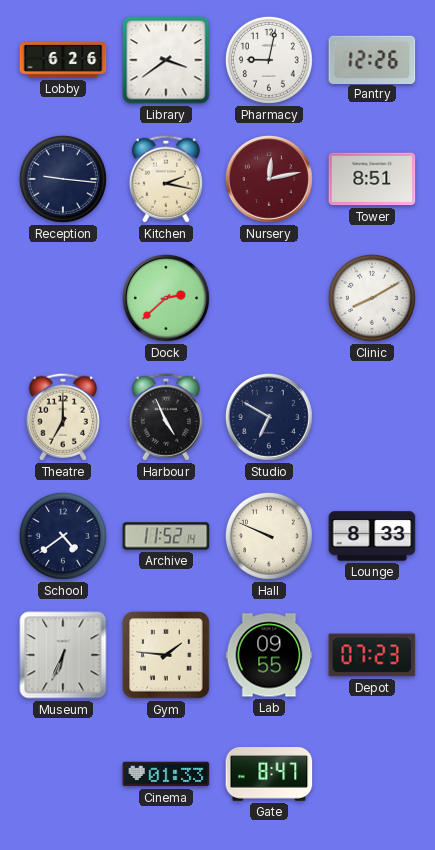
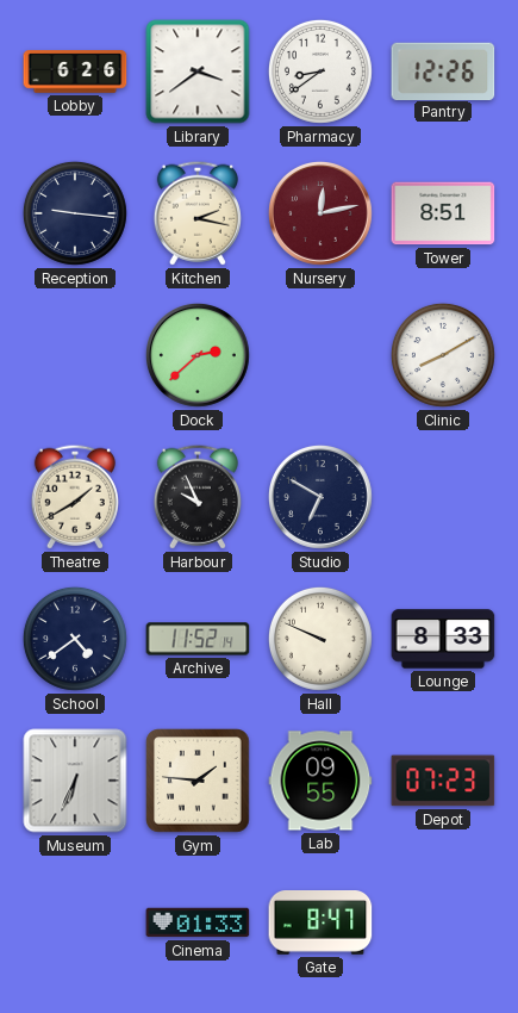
Pharmacy: 9:02 -> 8:39
Theatre: 7:00 -> 1:40
Harbour: 4:56 -> 9:56
